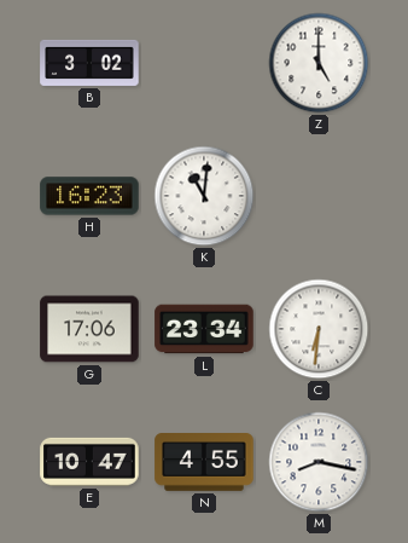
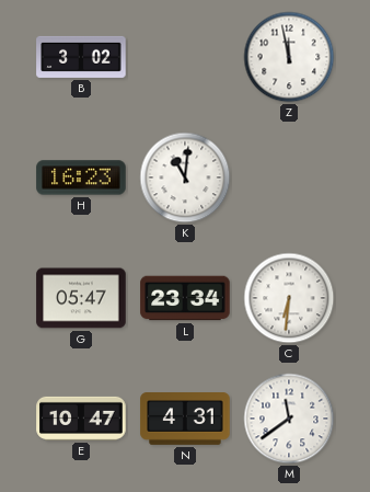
Z: 5:00 -> 11:58
G: 17:06 -> 05:47
N: 4:55 -> 4:31
M: 8:17 -> 11:39
